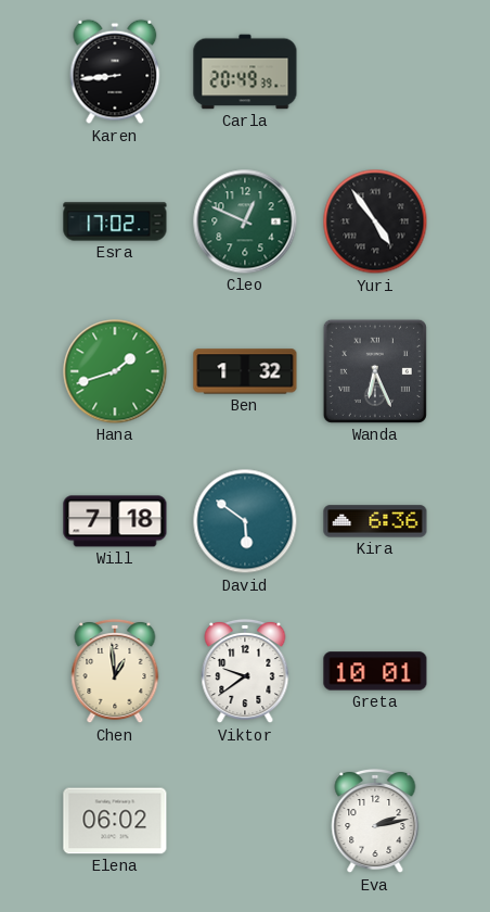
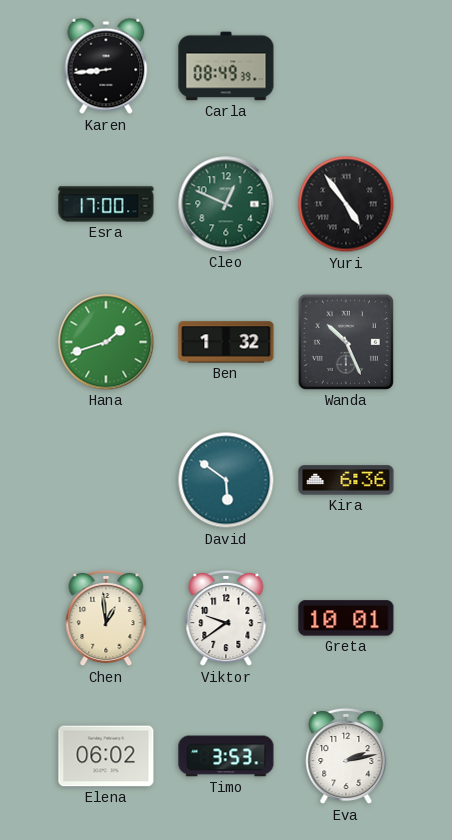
Carla: 20:49 -> 08:49
Esra: 17:02 -> 17:00
Wanda: 6:26 -> 10:26
Will: 7:18 -> none
Timo: none -> 3:53
